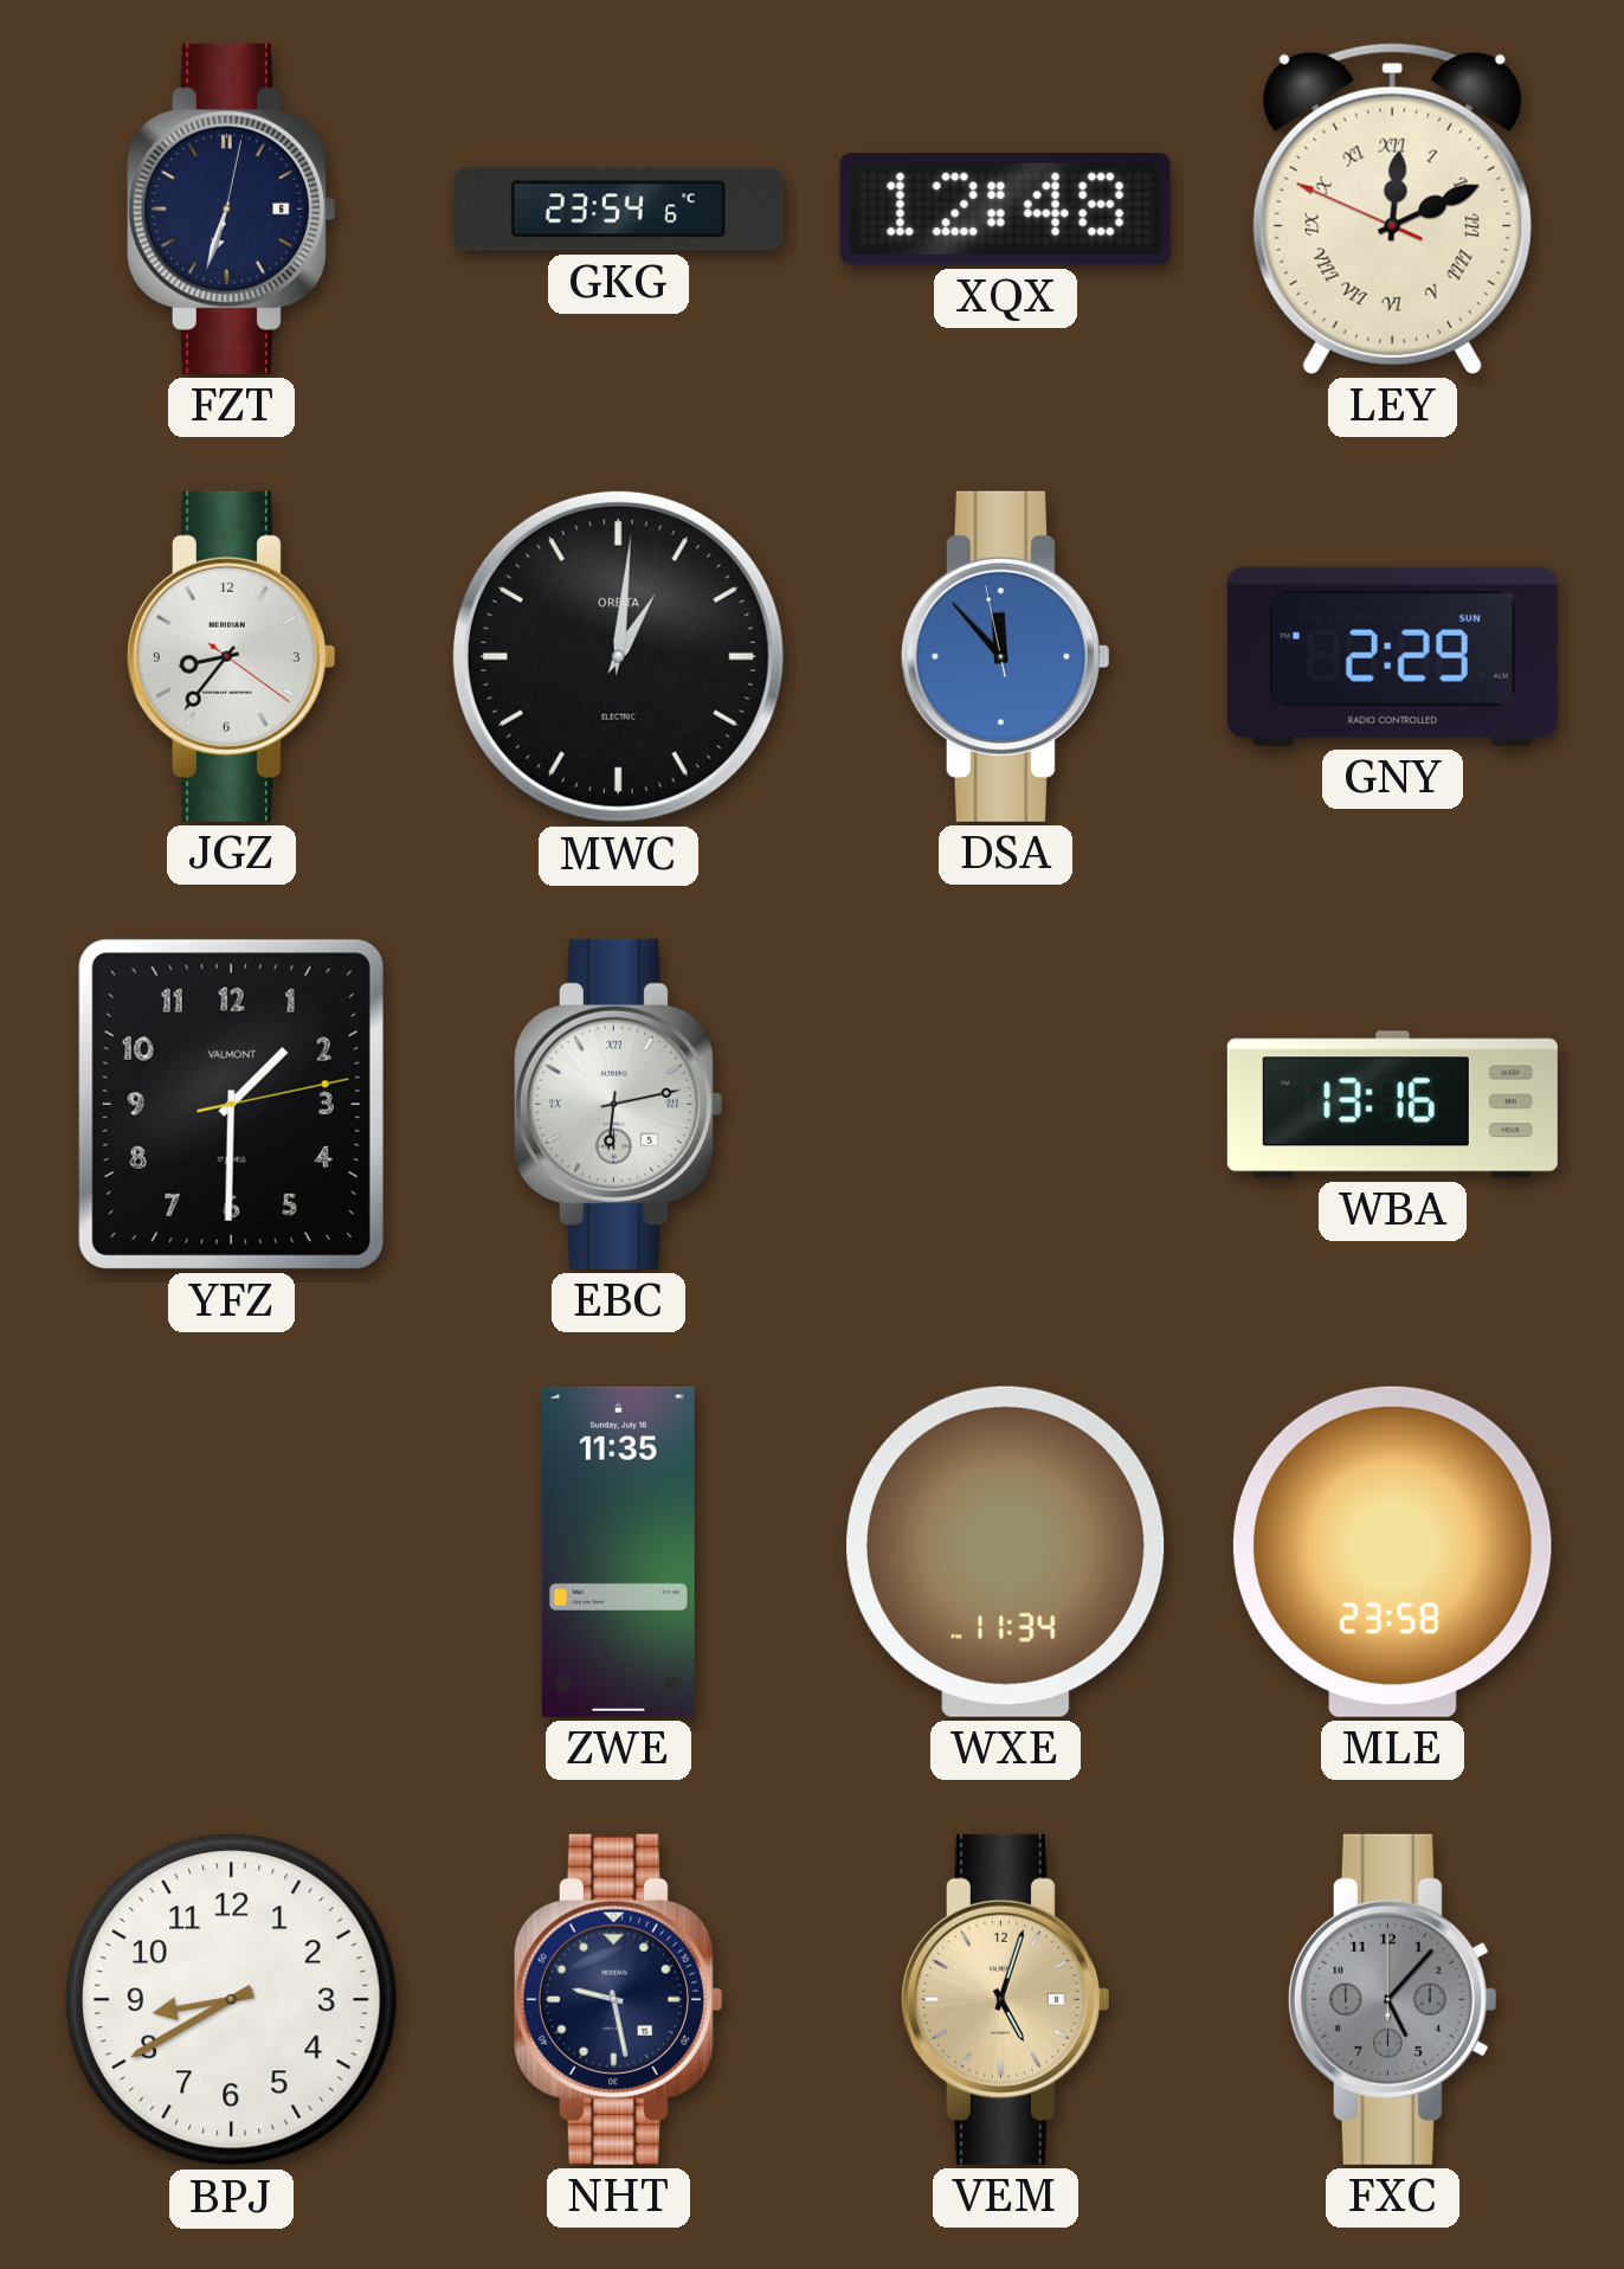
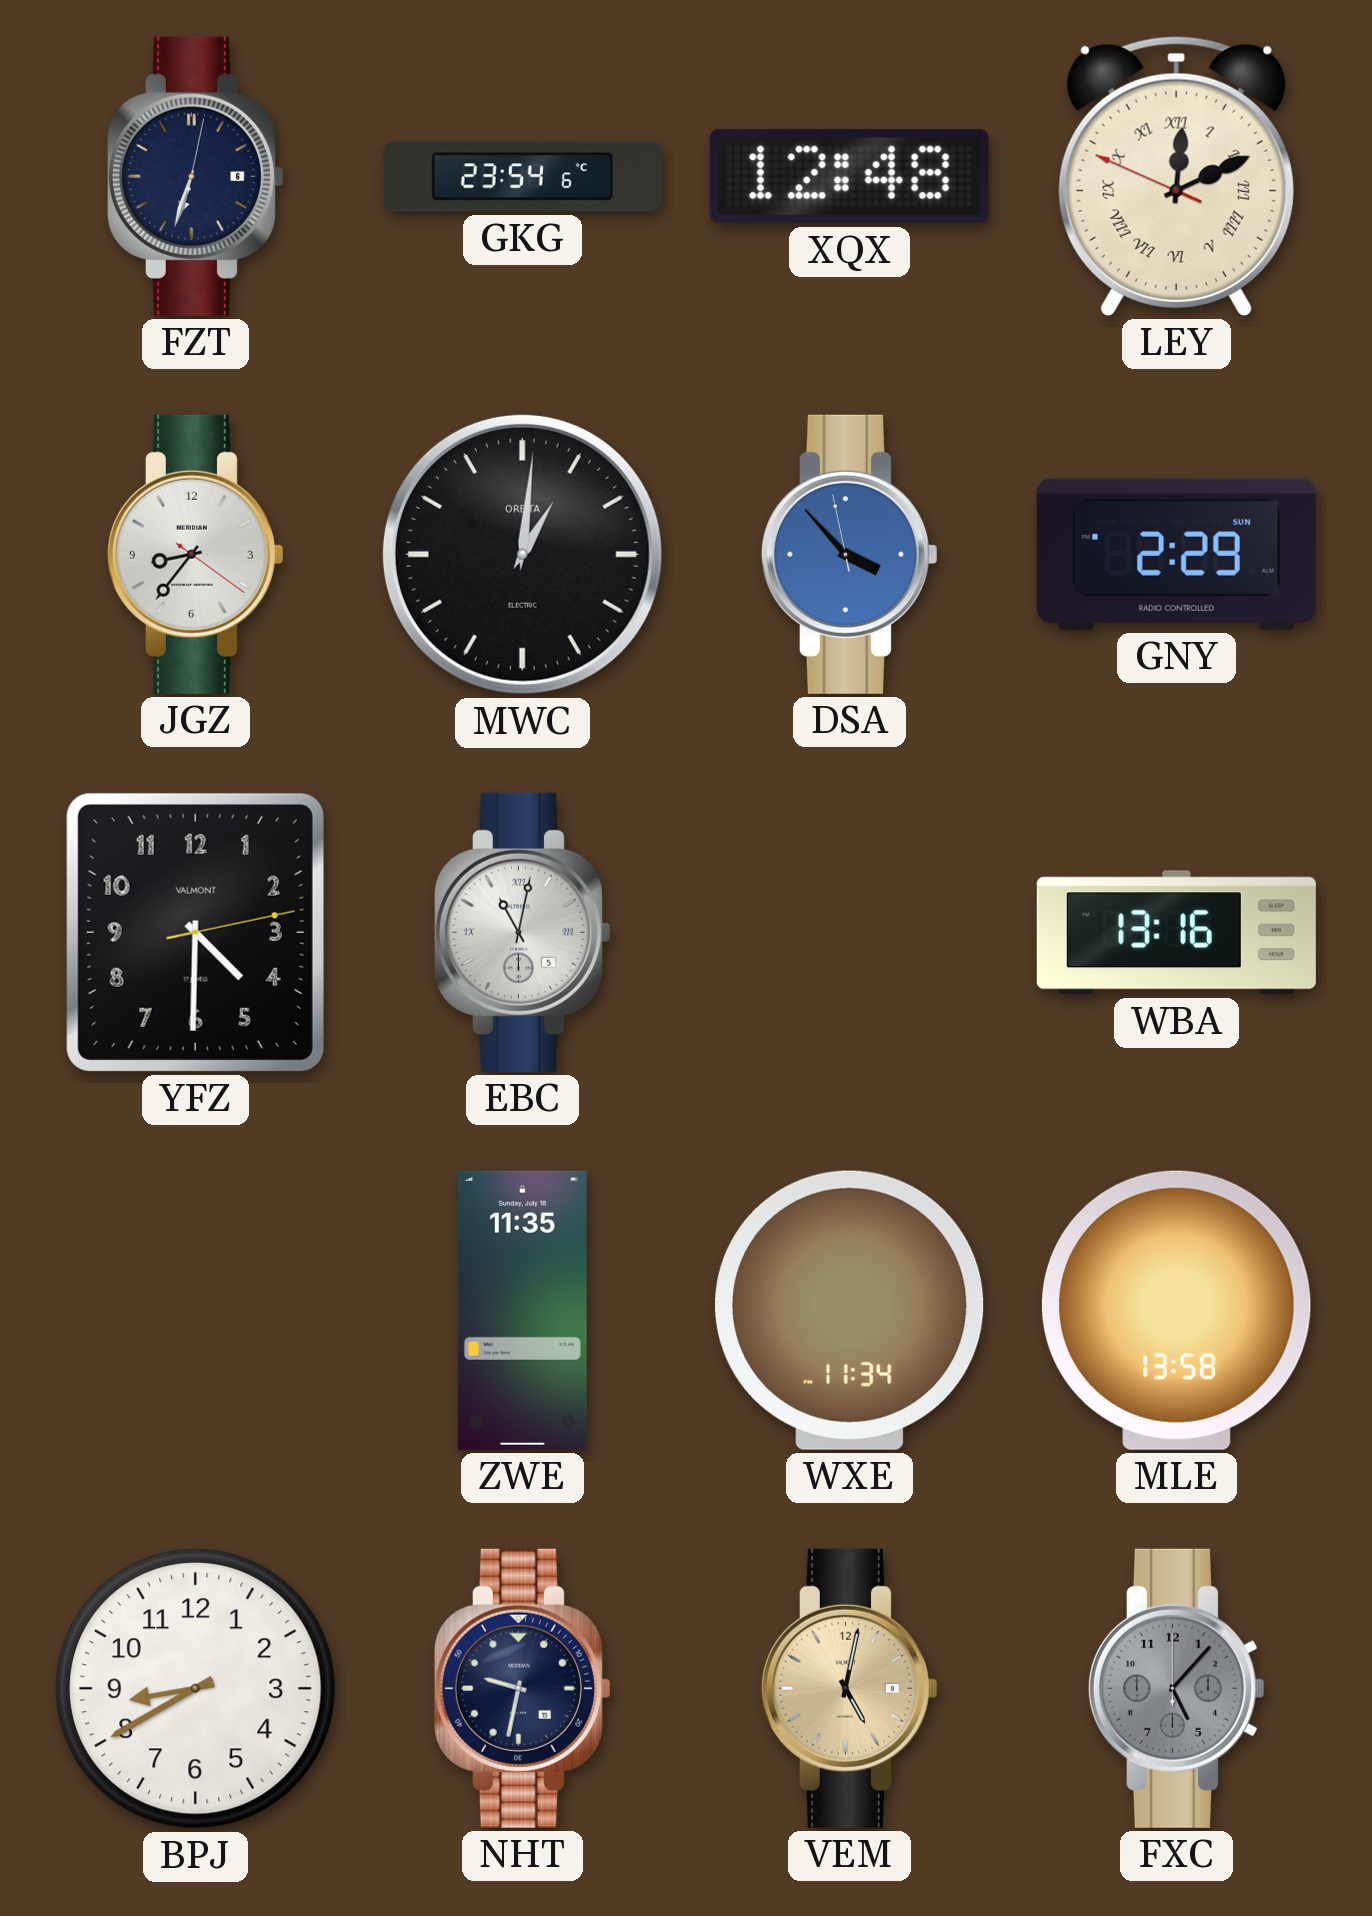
DSA: 11:52 -> 3:52
YFZ: 1:30 -> 4:30
EBC: 6:13 -> 11:02
MLE: 23:58 -> 13:58
NHT: 9:28 -> 9:32
VEM: 5:03 -> 5:02
